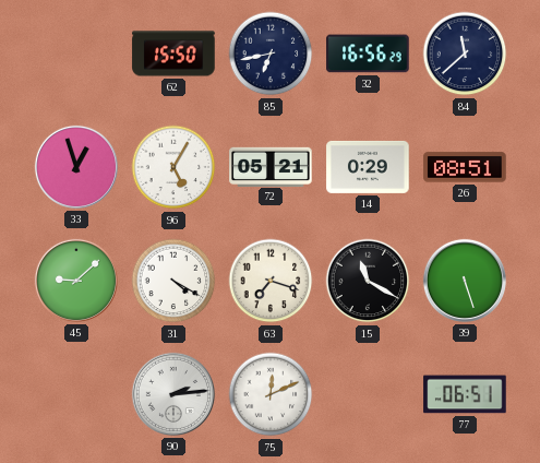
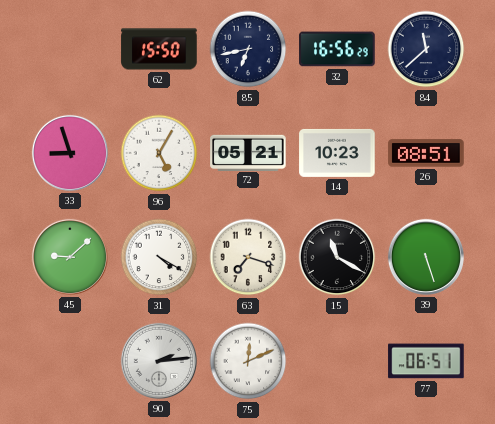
33: 12:57 -> 8:57
14: 0:29 -> 10:23
